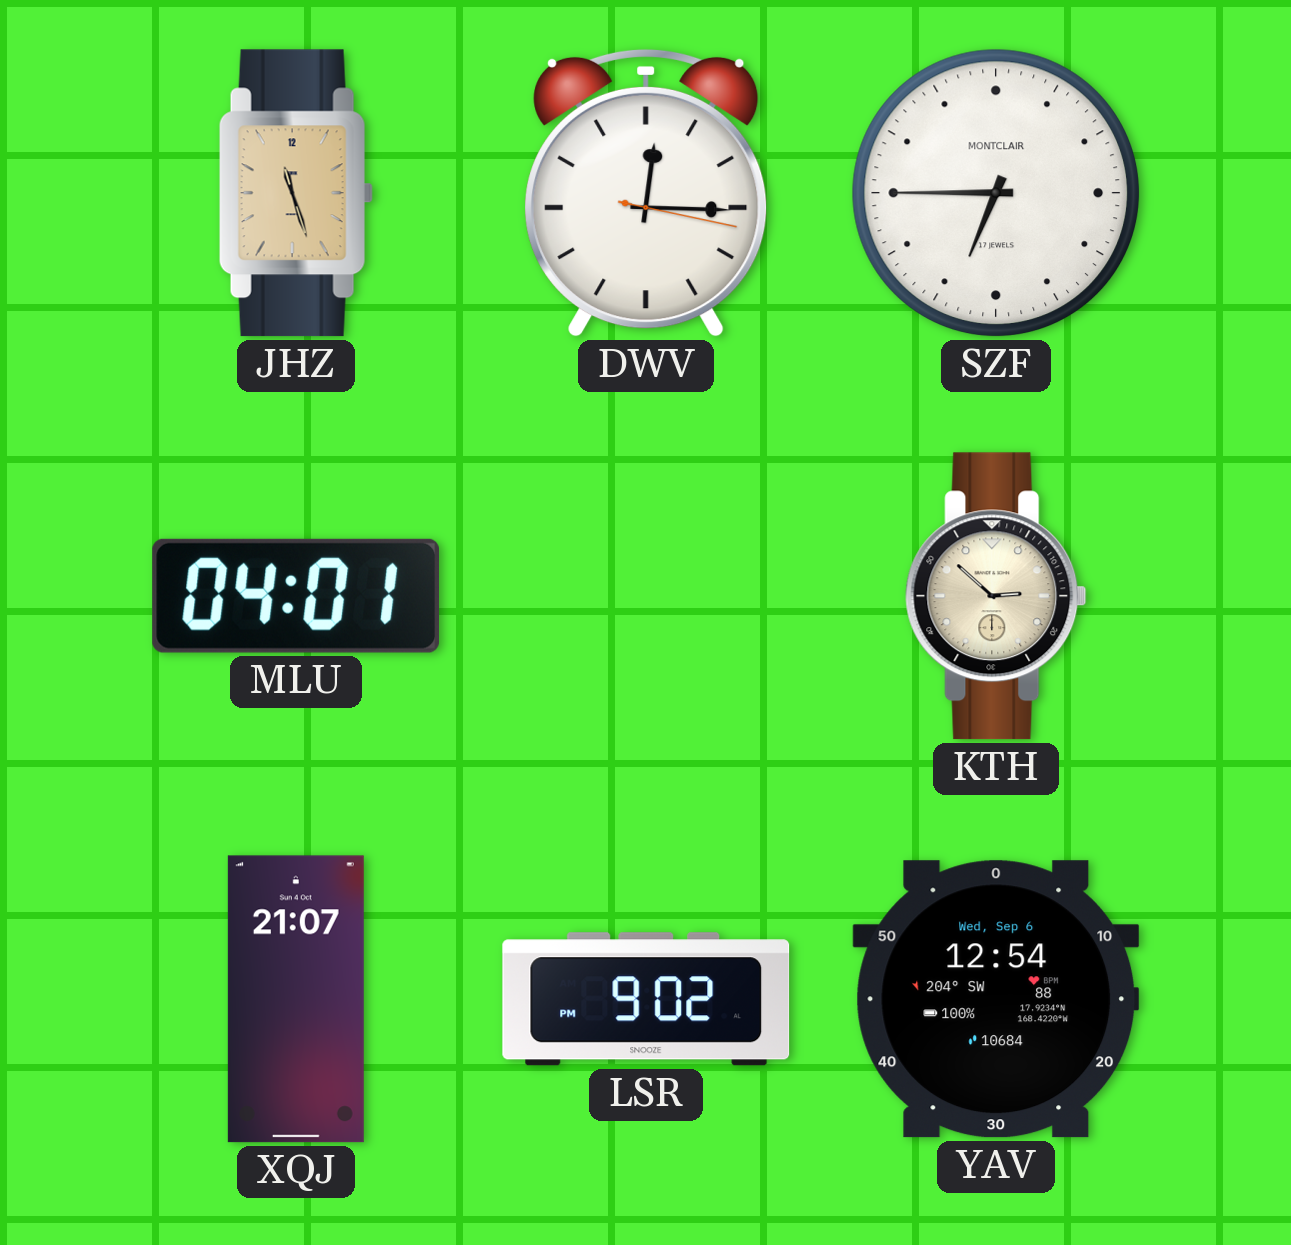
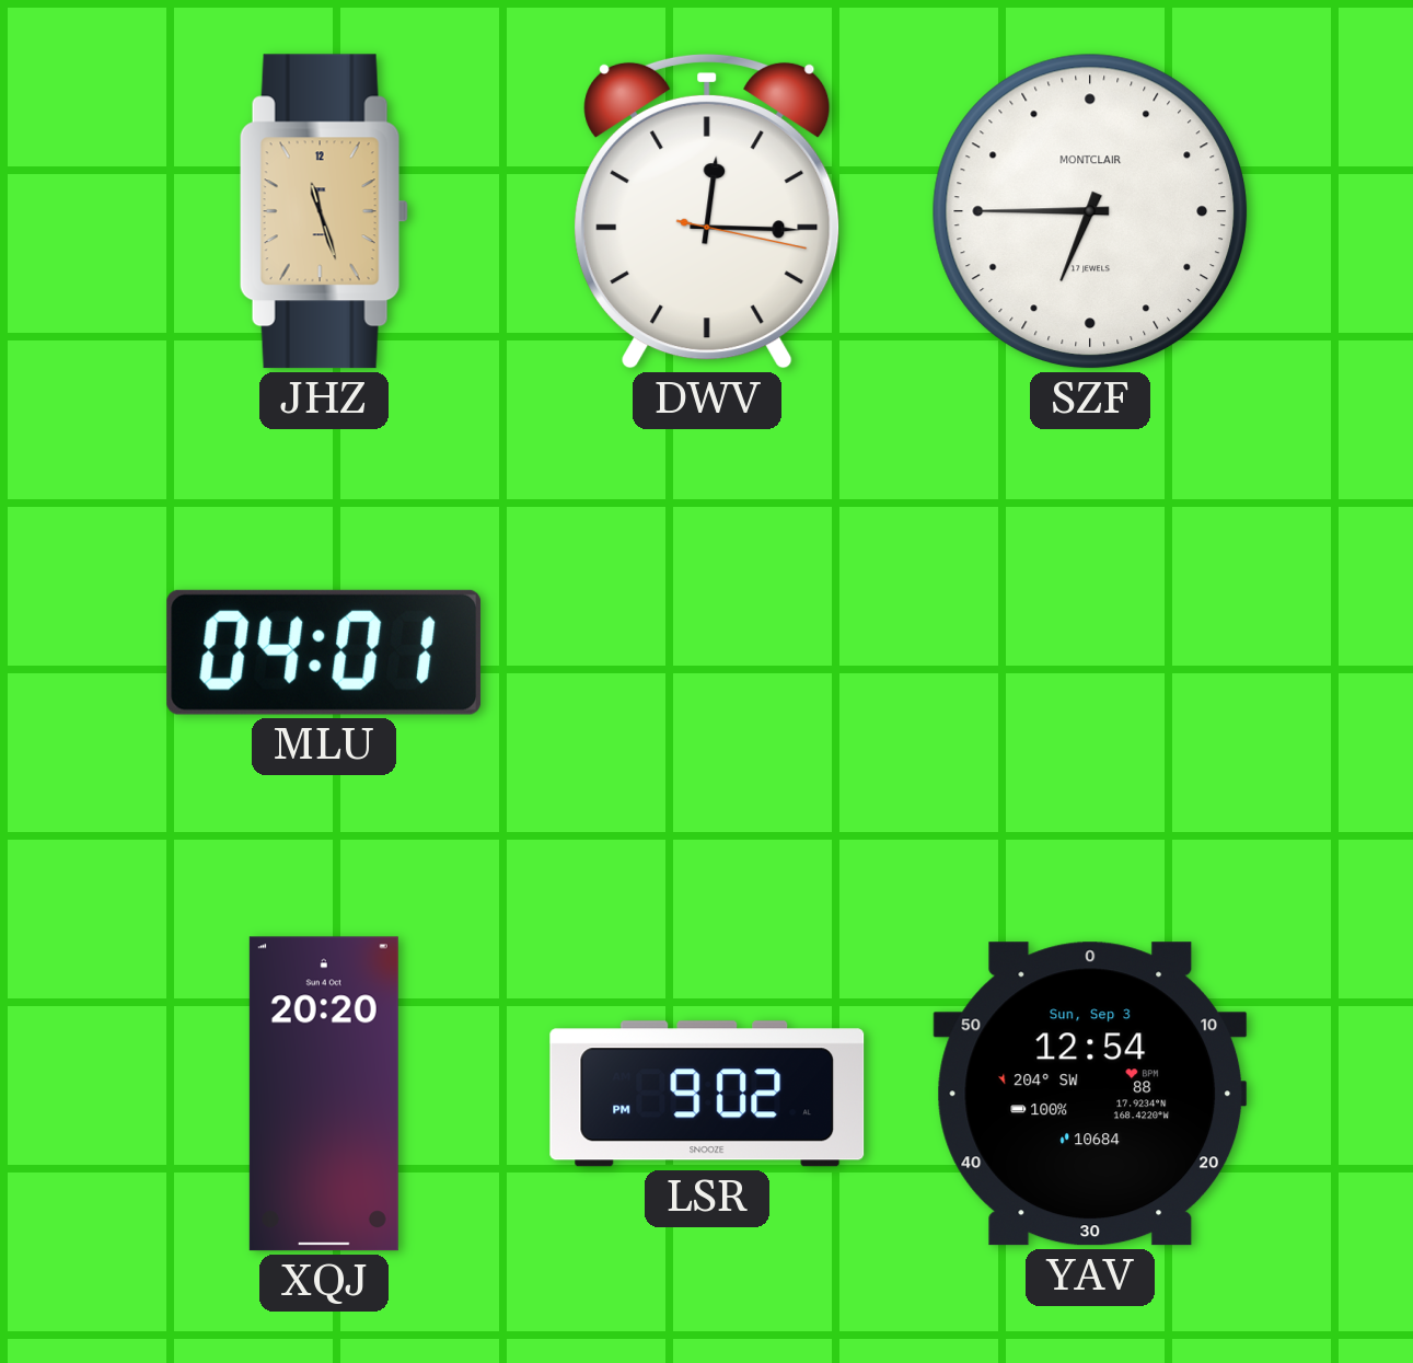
KTH: 2:52 -> none
XQJ: 21:07 -> 20:20
YAV date: Wed, Sep 6 -> Sun, Sep 3
